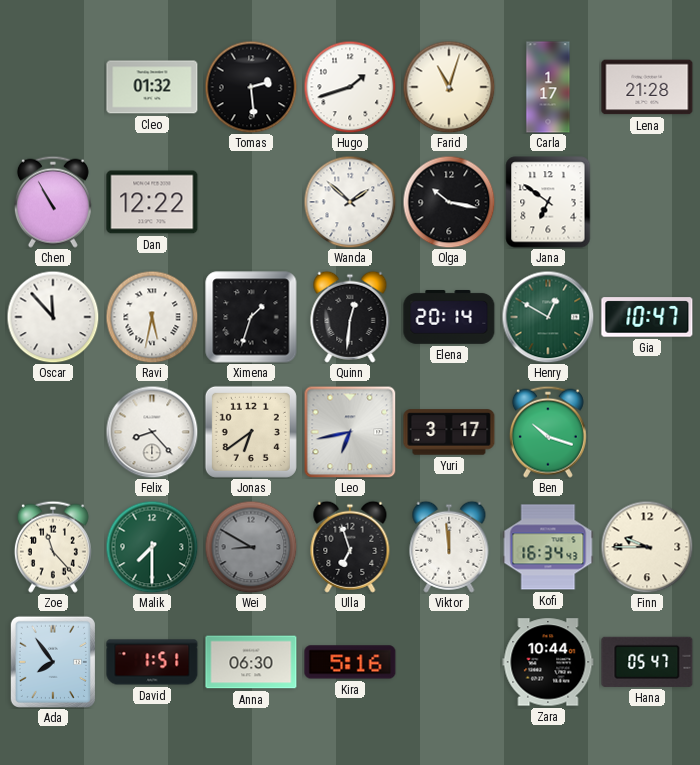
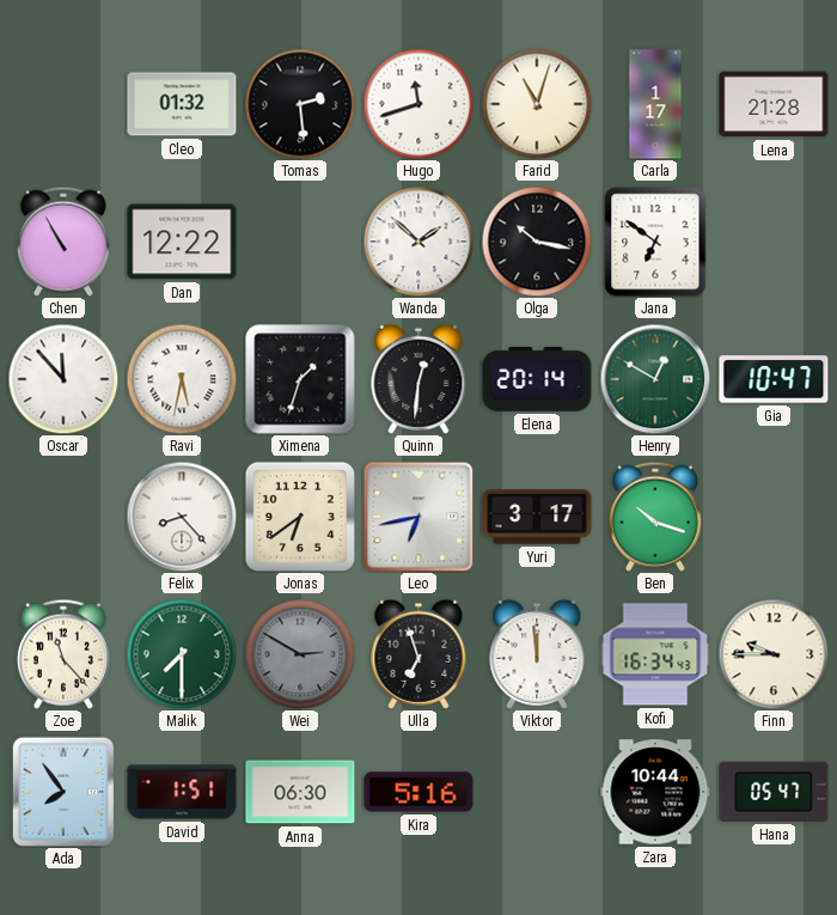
Hugo: 1:42 -> 11:42
Wei: 8:50 -> 2:50
